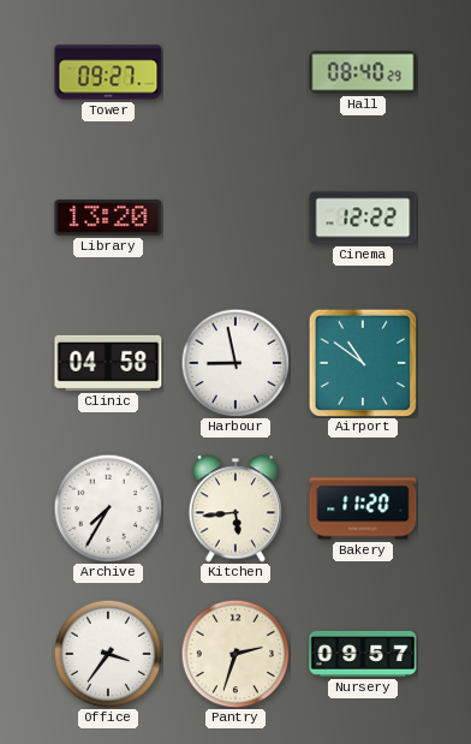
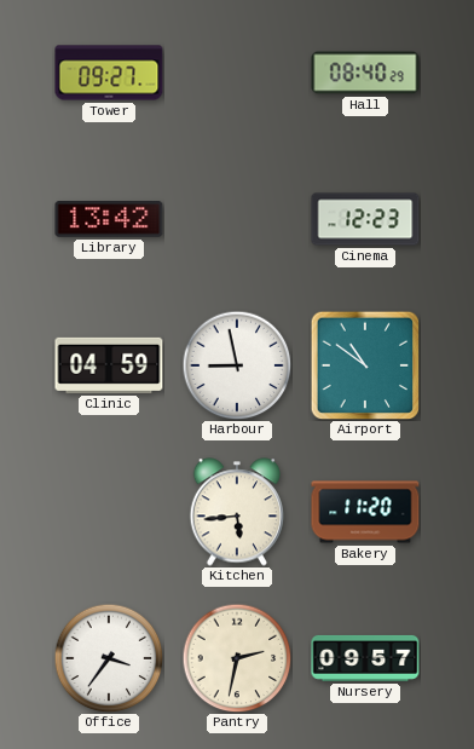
Library: 13:20 -> 13:42
Cinema: 12:22 -> 12:23
Clinic: 04:58 -> 04:59
Archive: 7:35 -> none
Pantry: 2:33 -> 2:32
